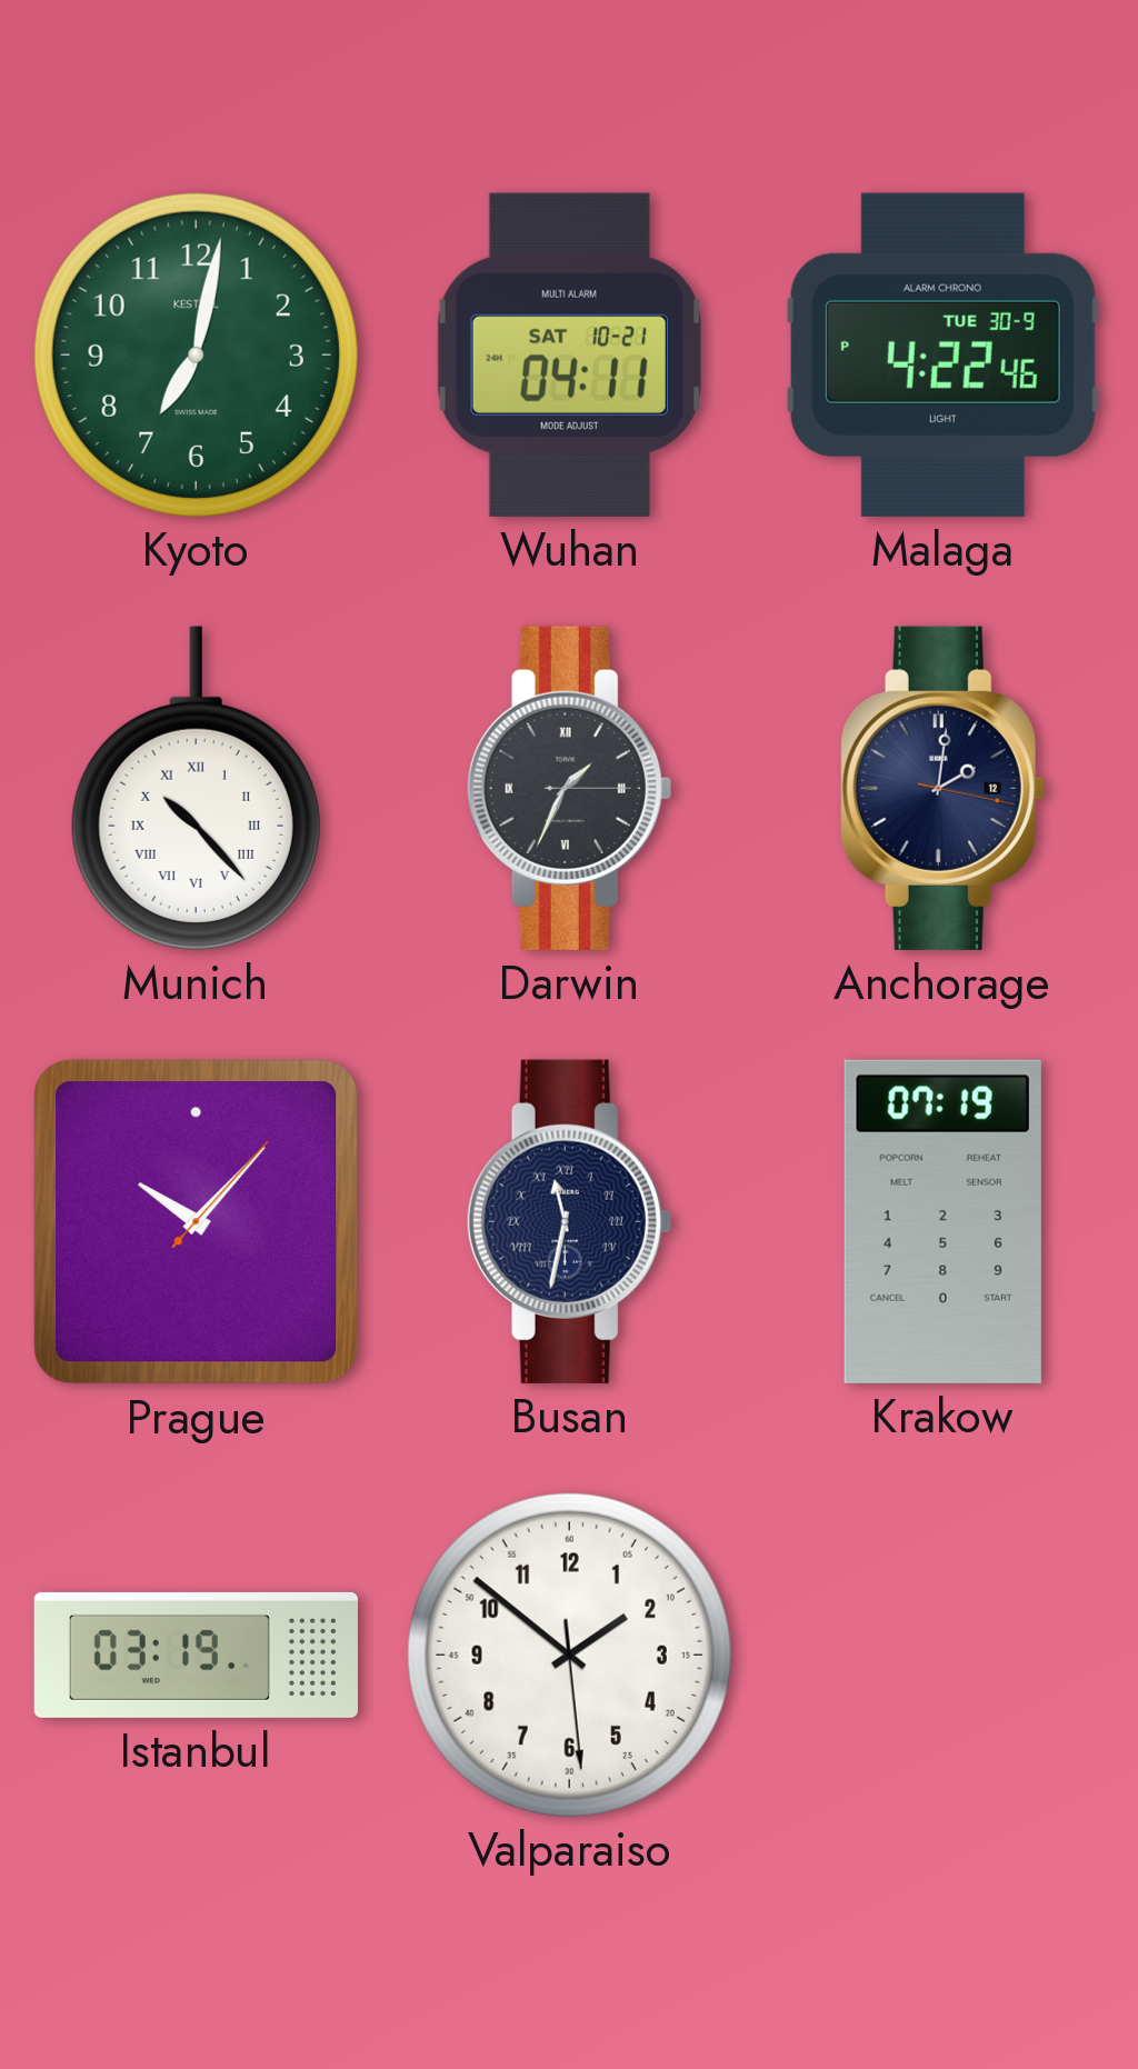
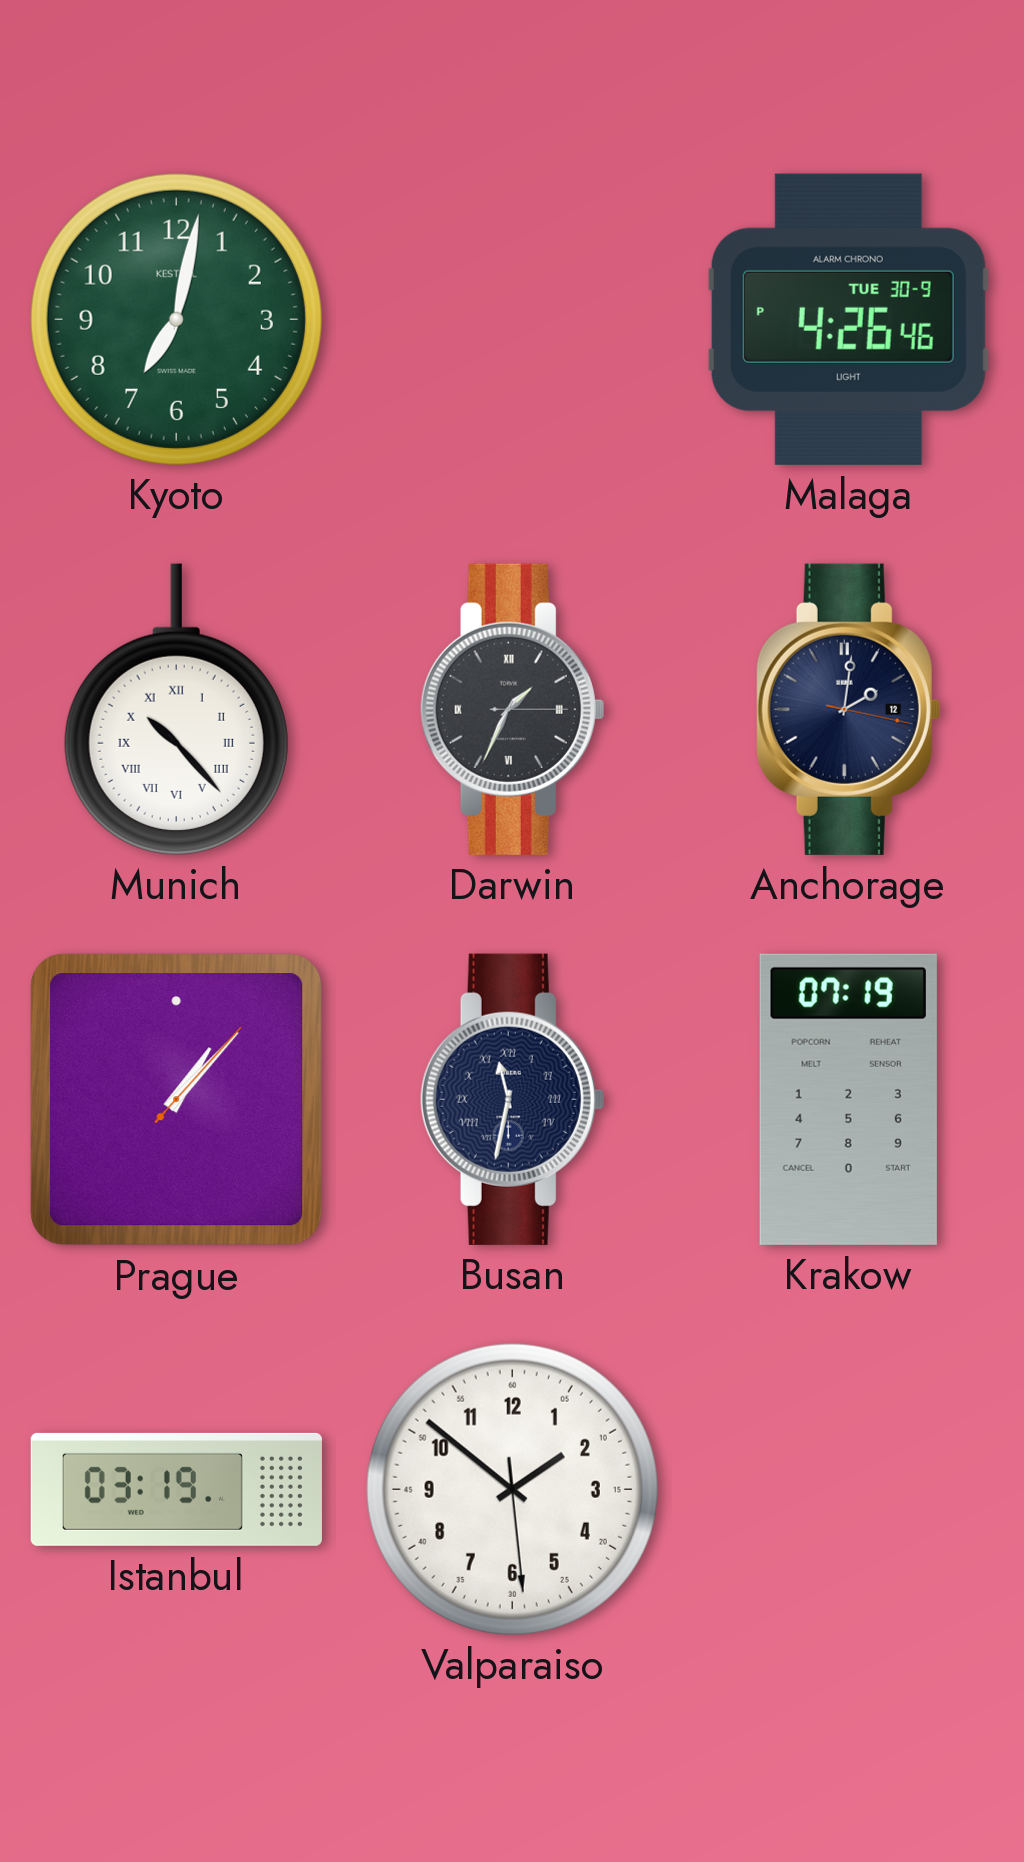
Wuhan: 04:11 -> none
Malaga: 4:22 -> 4:26
Prague: 10:07 -> 1:07
